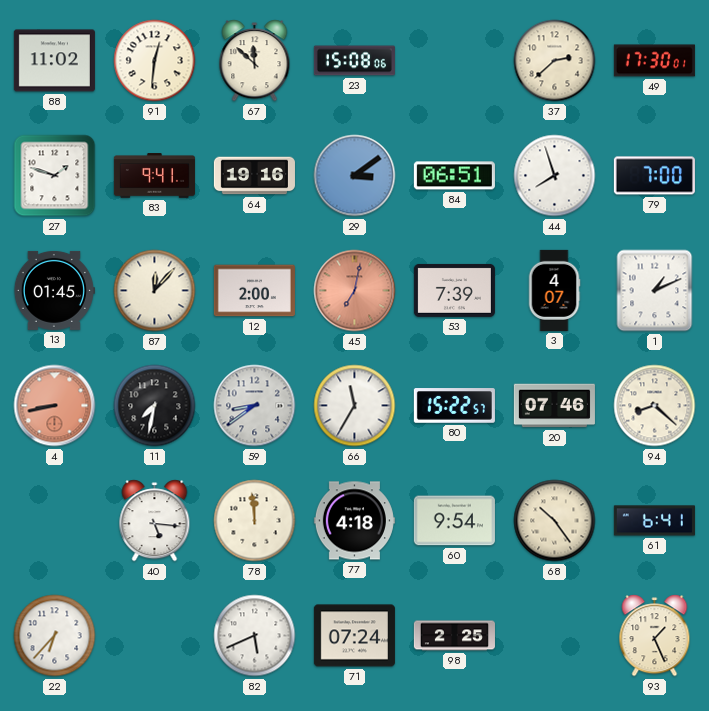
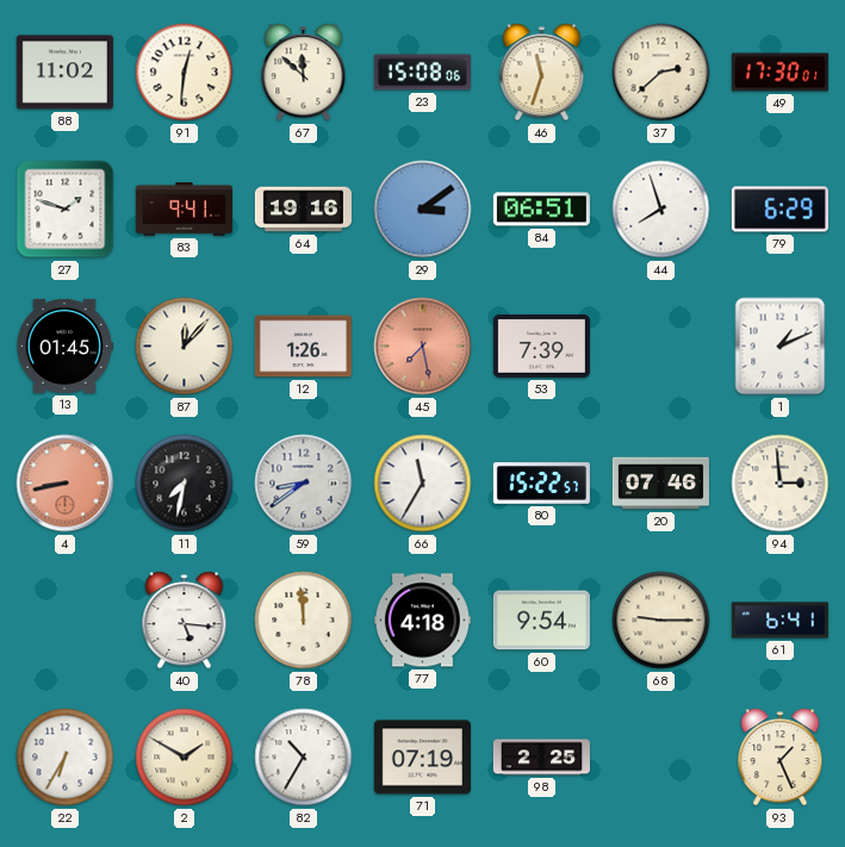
46: none -> 11:33
79: 7:00 -> 6:29
12: 2:00 -> 1:26
45: 7:02 -> 7:28
3: 4:07 -> none
94: 8:22 -> 2:59
68: 10:24 -> 9:15
22: 6:37 -> 6:35
2: none -> 1:50
82: 5:41 -> 10:35
71: 07:24 -> 07:19
